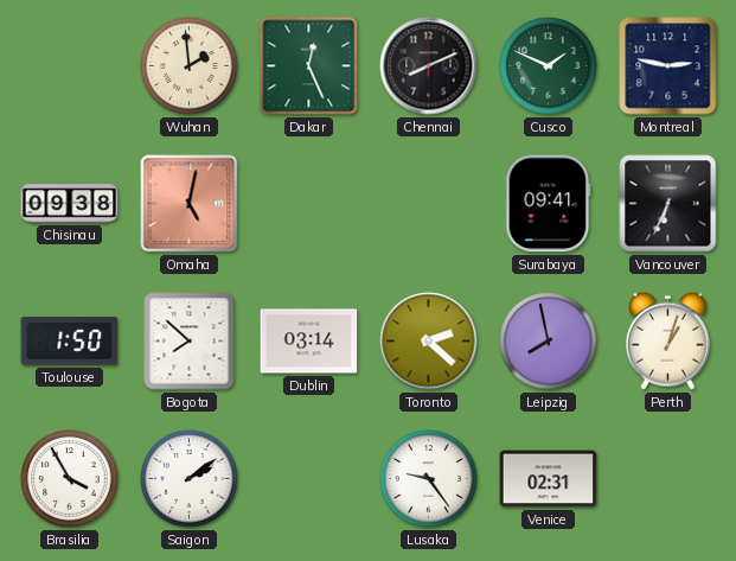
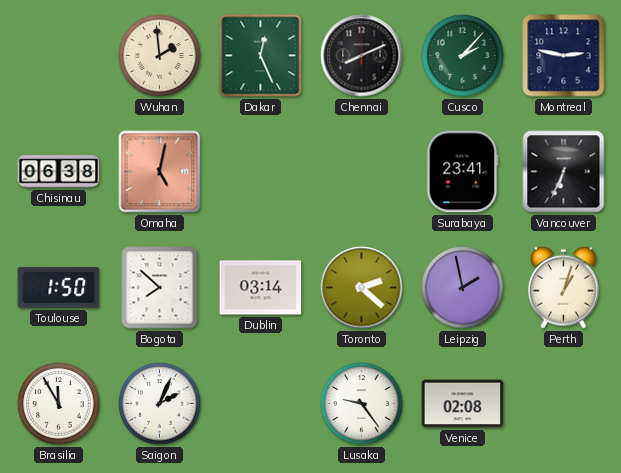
Cusco: 1:49 -> 2:07
Chisinau: 09:38 -> 06:38
Surabaya: 09:41 -> 23:41
Leipzig: 7:58 -> 1:58
Brasilia: 3:55 -> 11:55
Saigon: 2:09 -> 2:04
Venice: 02:31 -> 02:08
